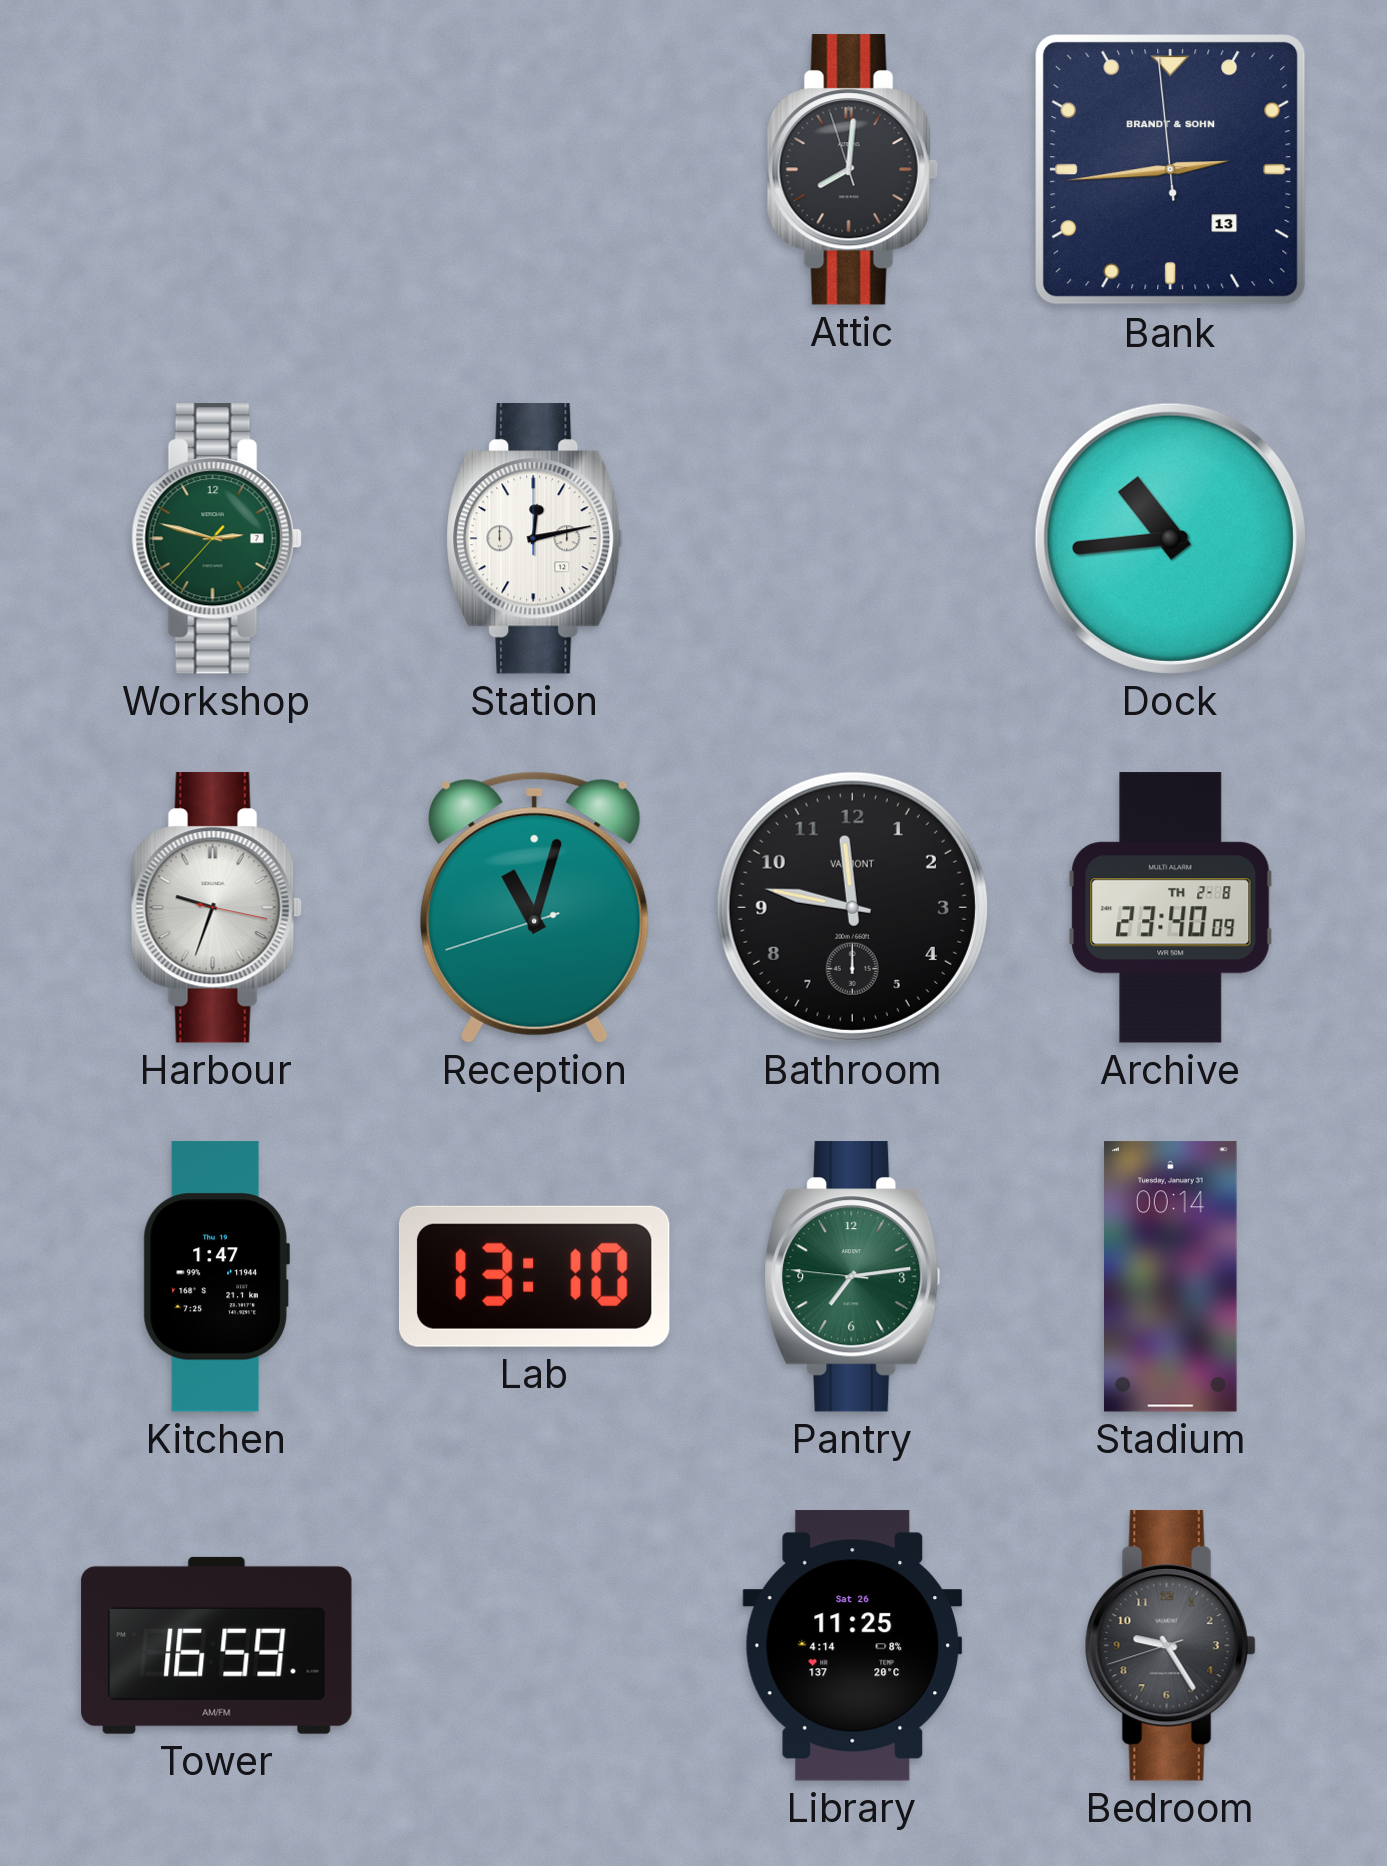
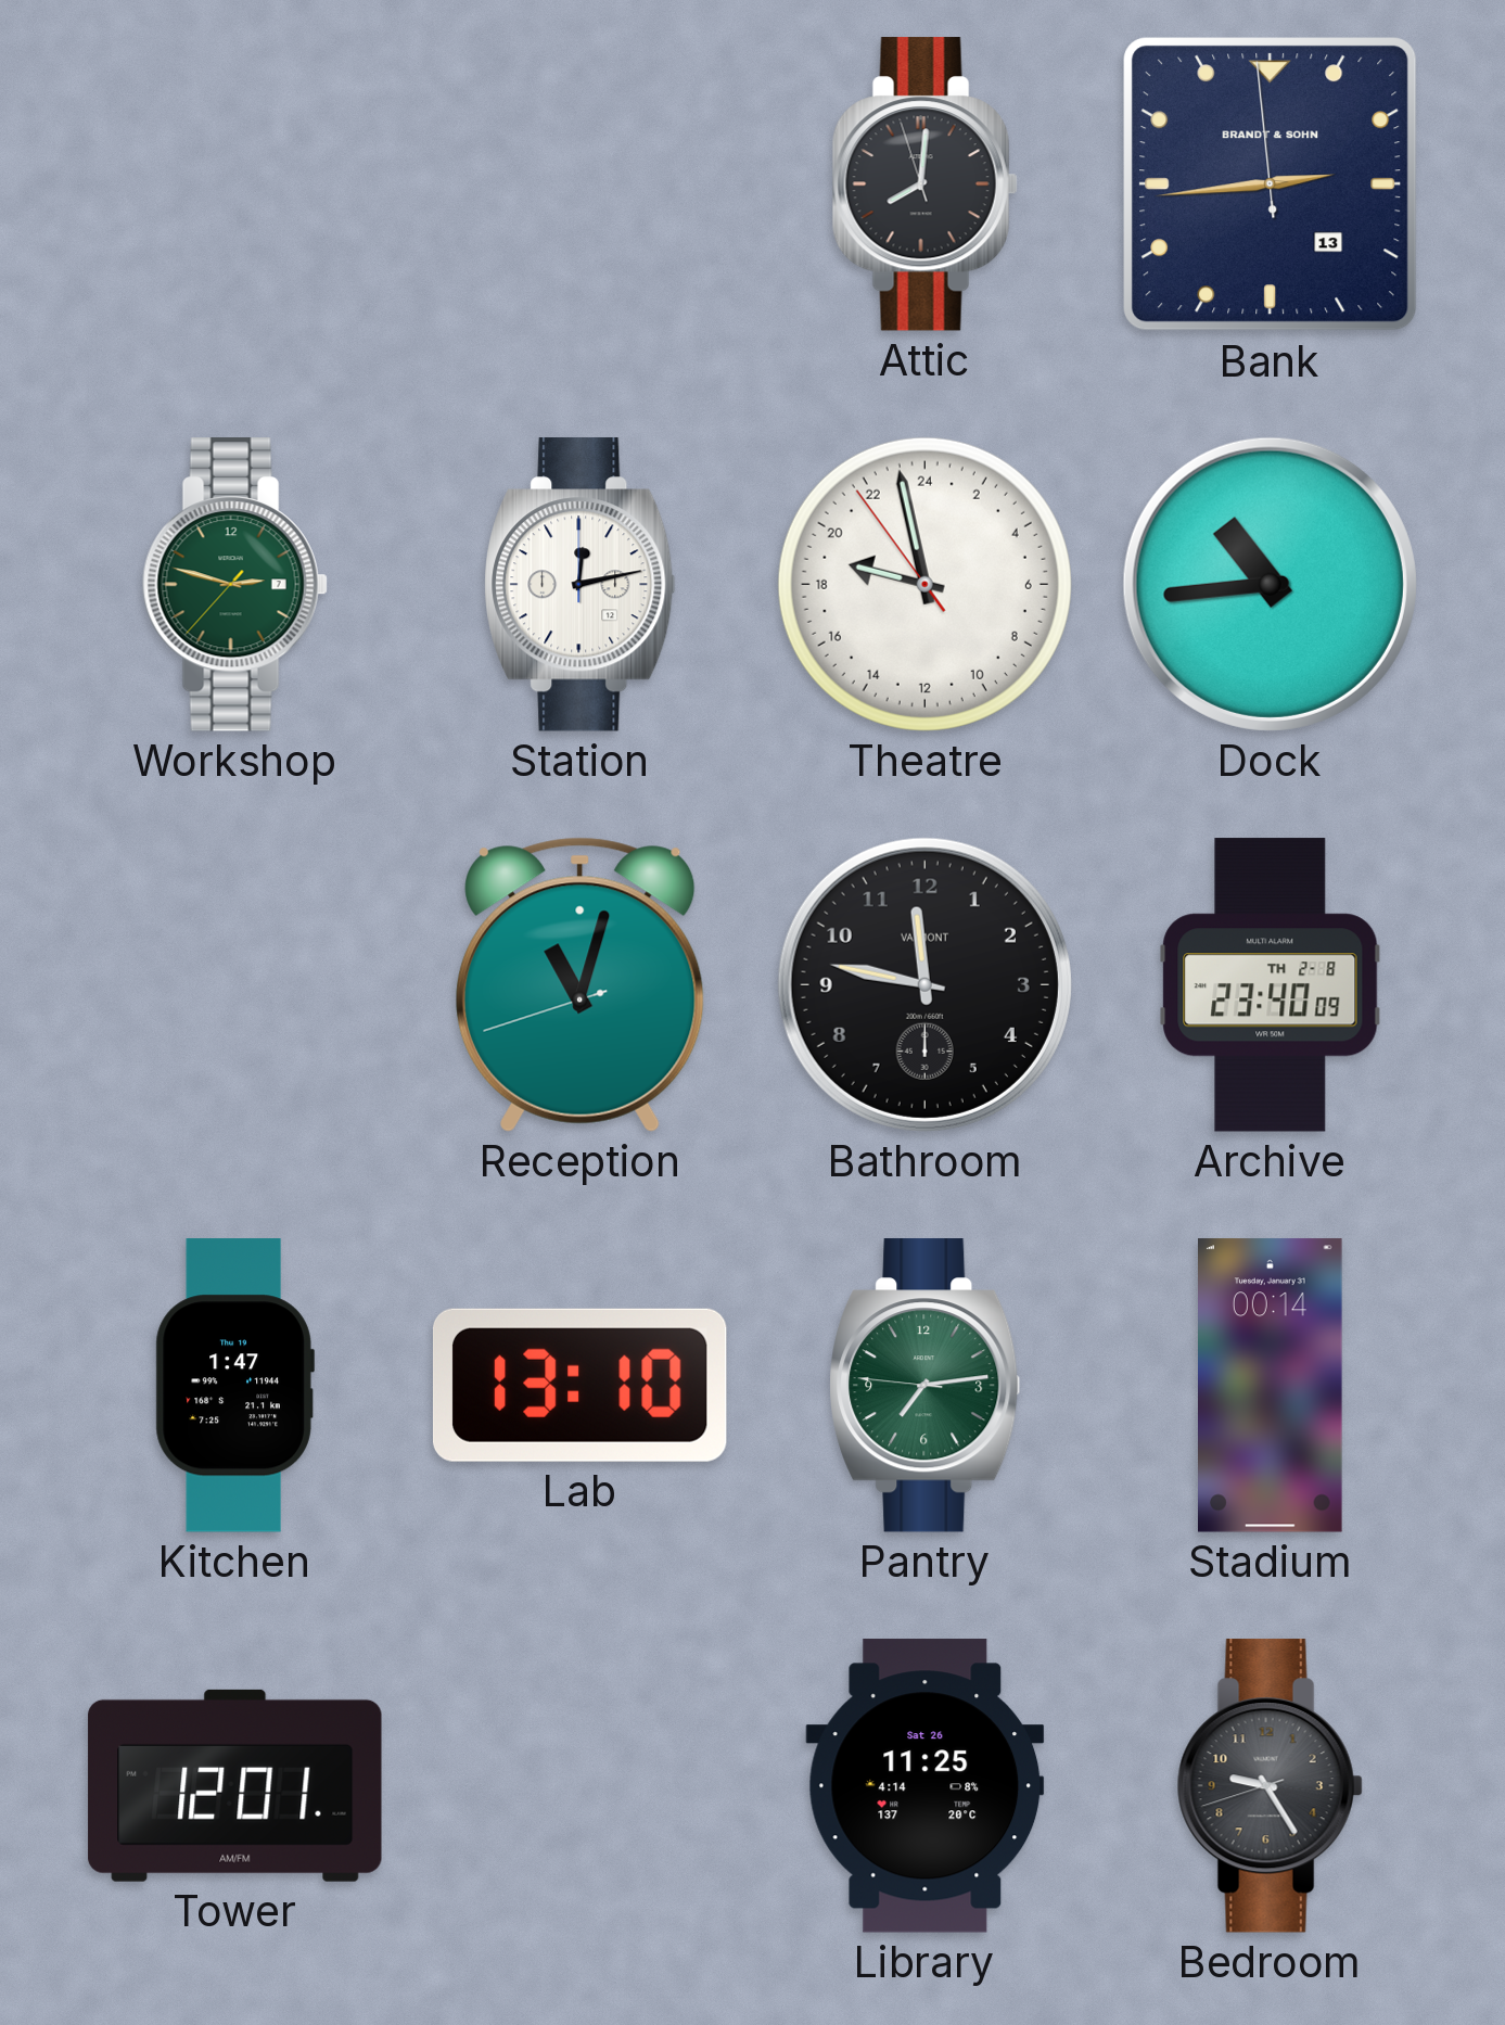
Theatre: none -> 18:57
Harbour: 9:33 -> none
Tower: 16:59 -> 12:01
